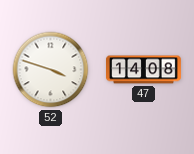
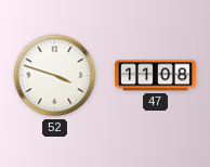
47: 14:08 -> 11:08
